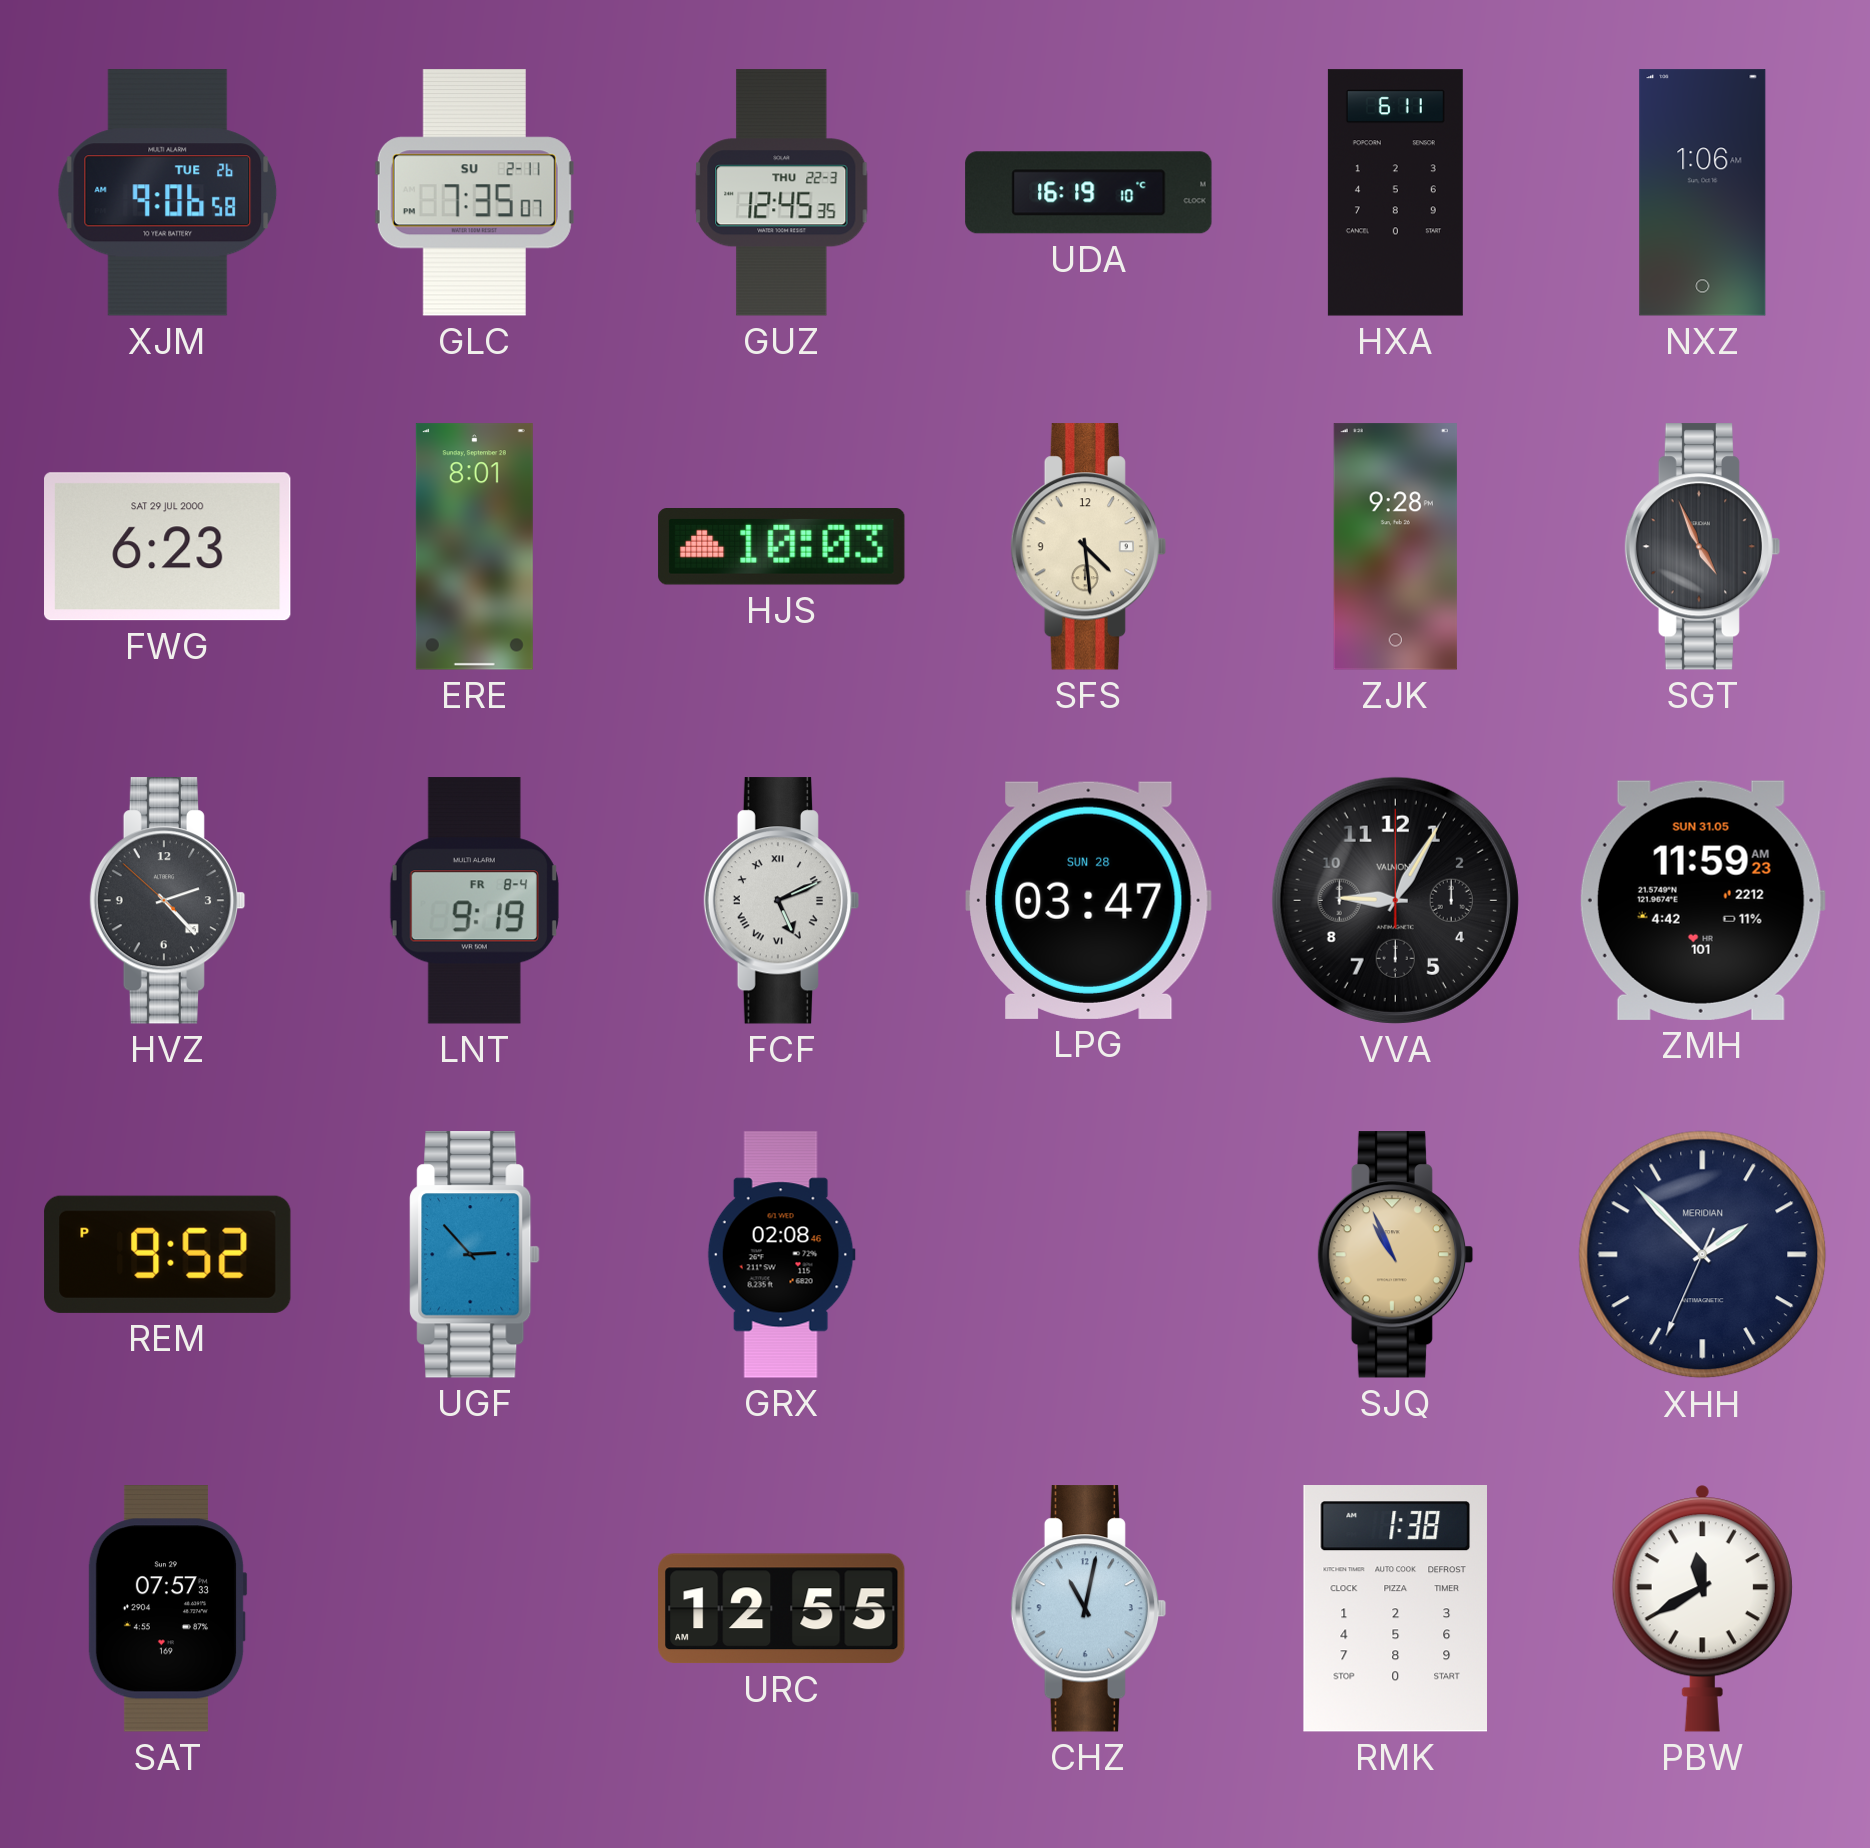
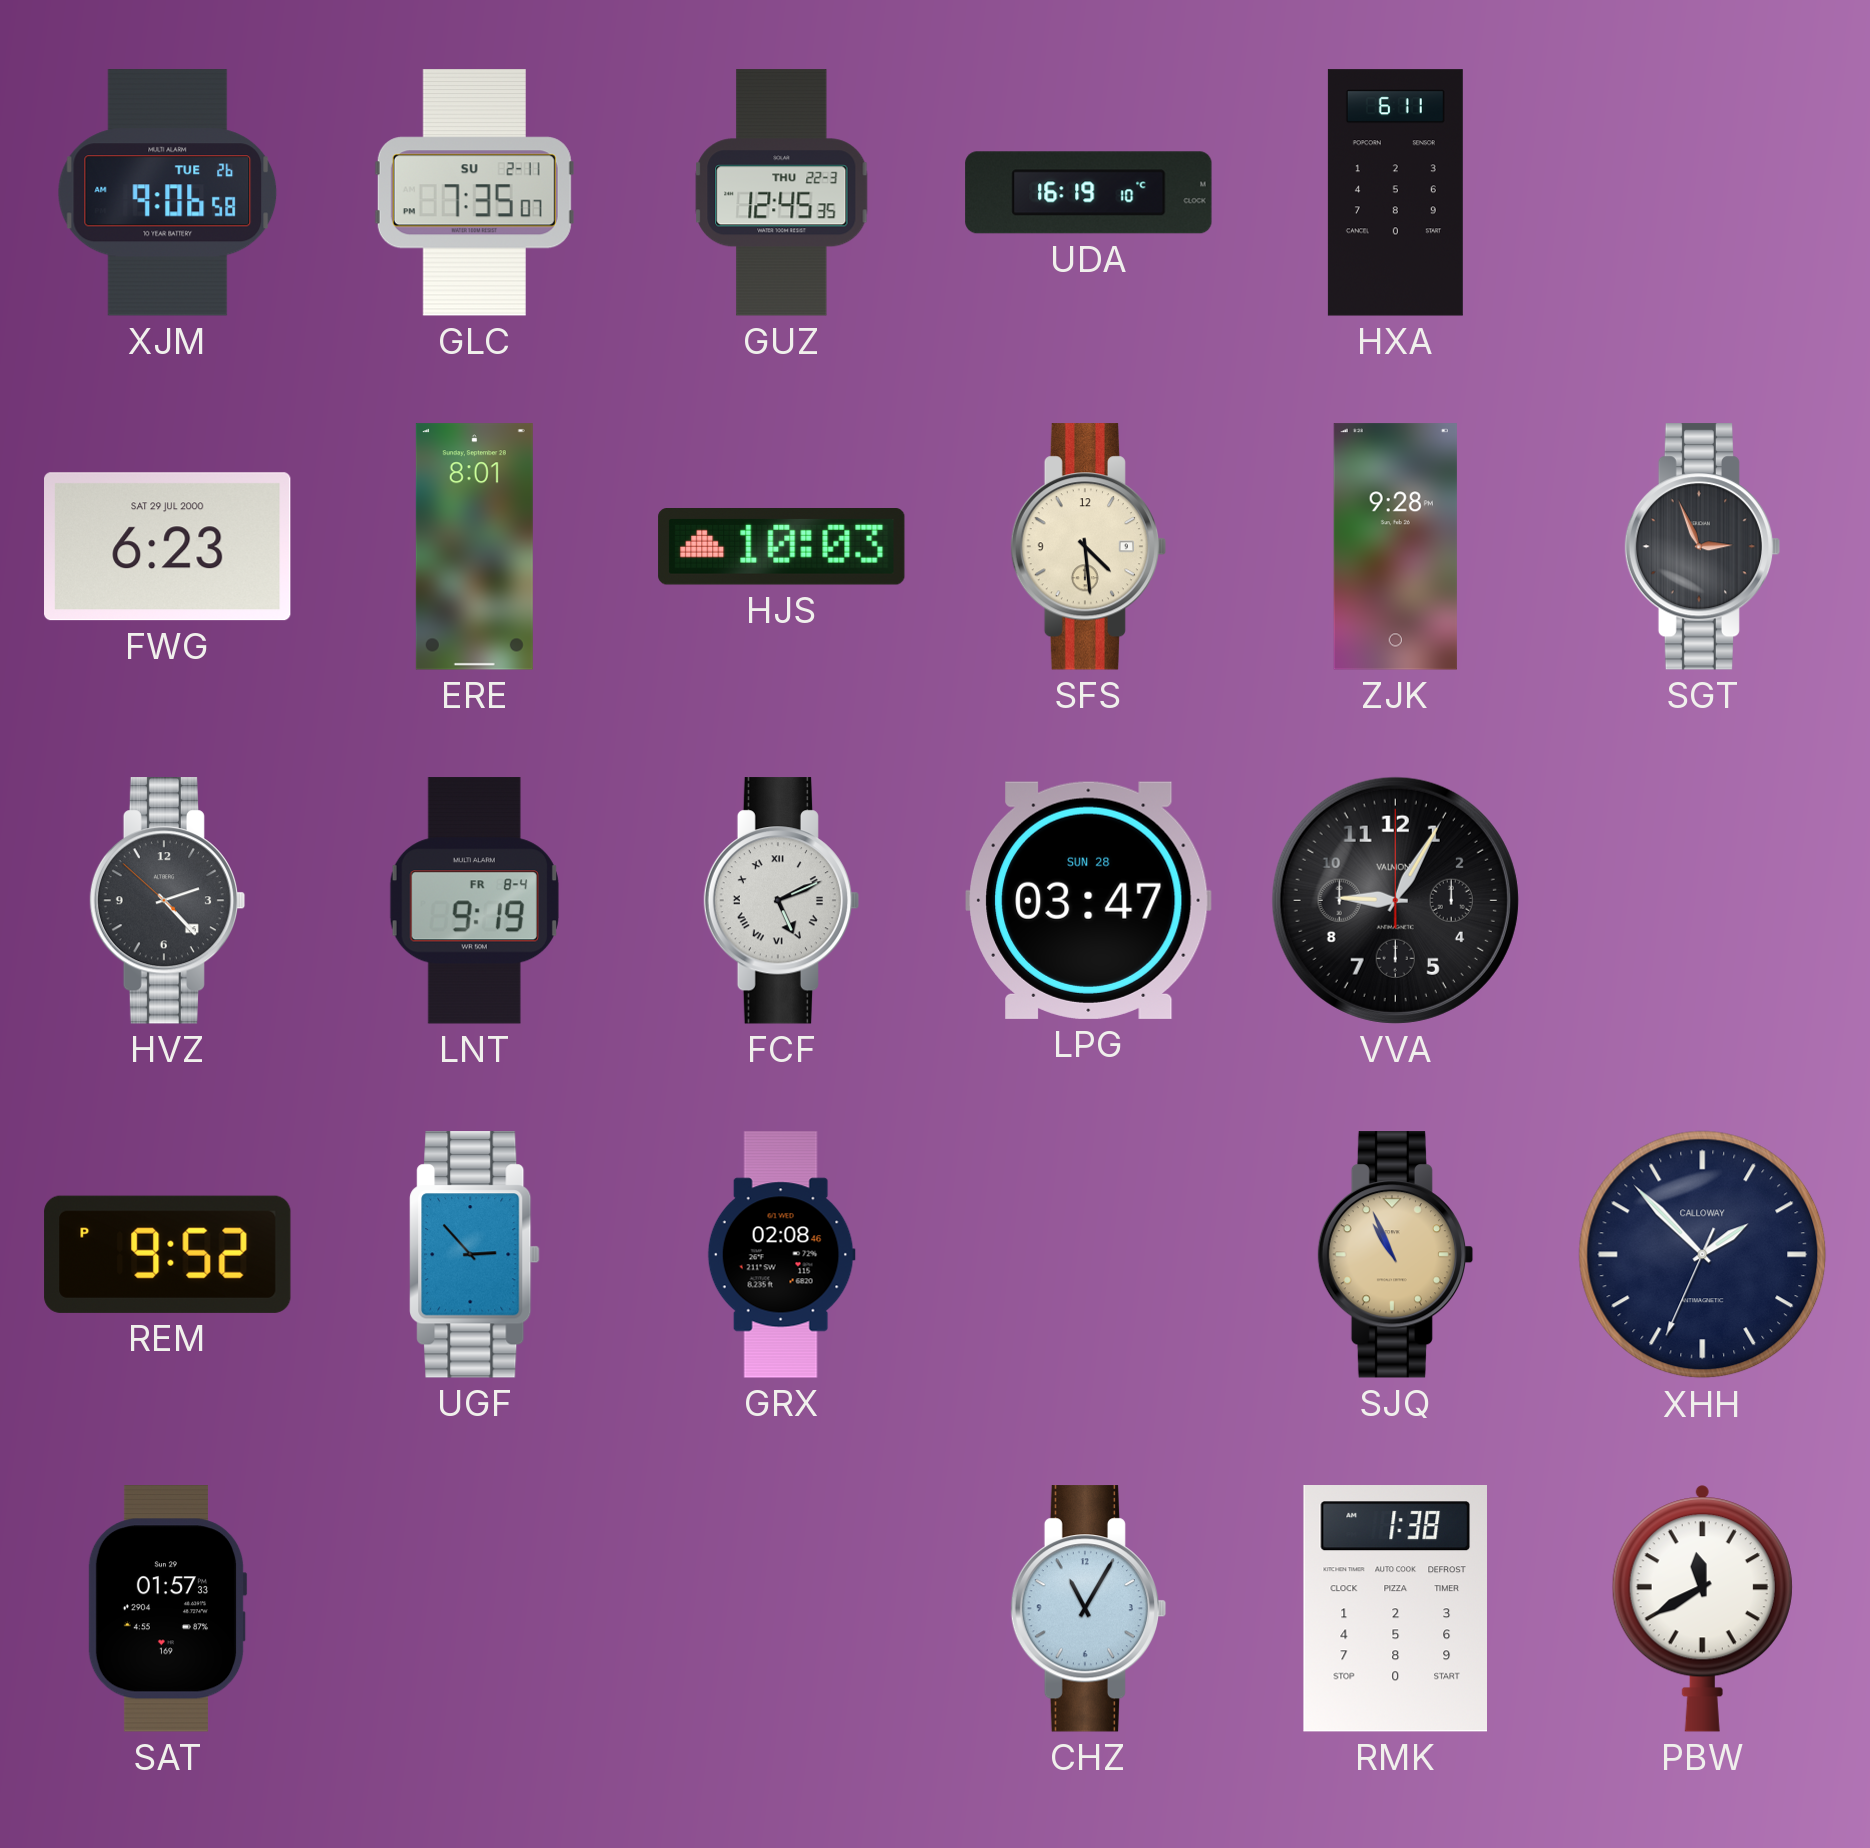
NXZ: 1:06 -> none
SGT: 4:56 -> 2:56
ZMH: 11:59 -> none
XHH brand: MERIDIAN -> CALLOWAY
SAT: 07:57 -> 01:57
URC: 12:55 -> none
CHZ: 11:02 -> 11:05
